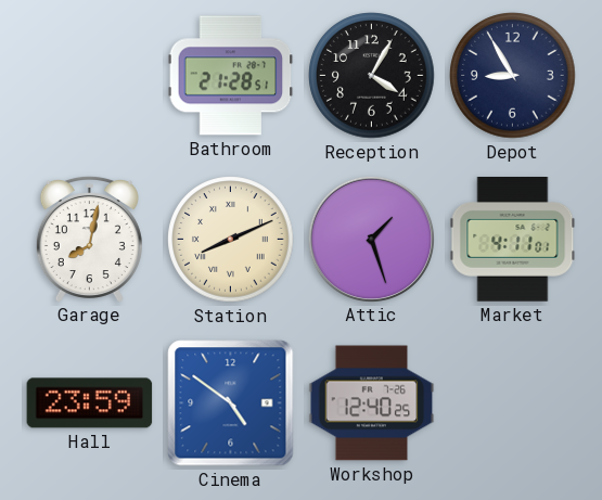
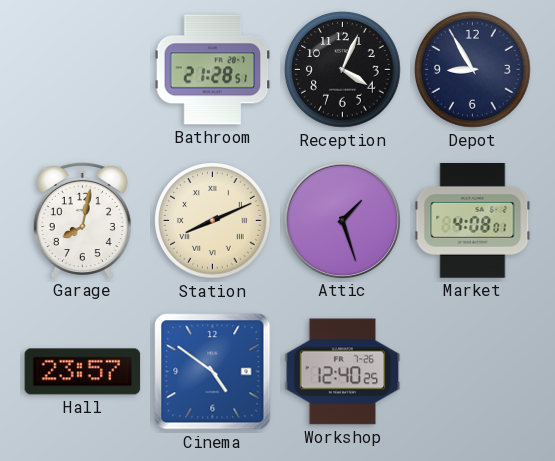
Reception: 4:05 -> 4:04
Market: 4:11 -> 4:08
Hall: 23:59 -> 23:57
